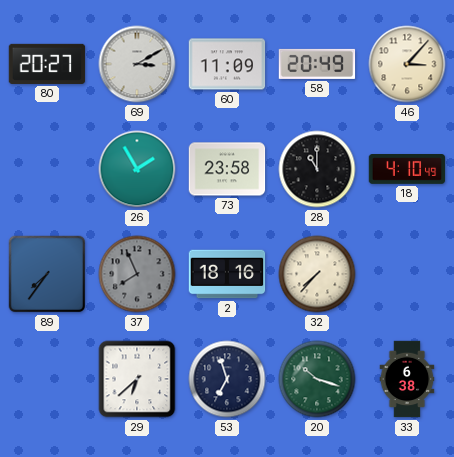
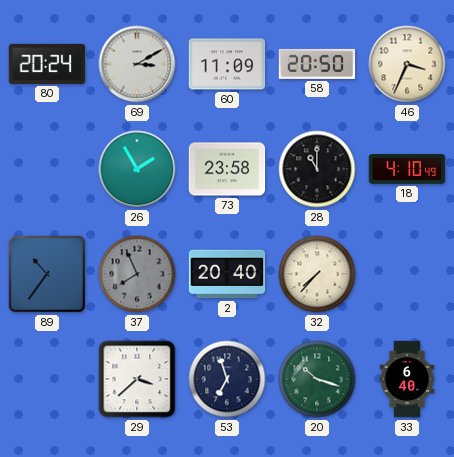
80: 20:27 -> 20:24
58: 20:49 -> 20:50
46: 3:07 -> 3:34
89: 7:36 -> 10:36
2: 18:16 -> 20:40
29: 6:38 -> 3:38
33: 6:38 -> 6:40
